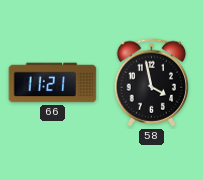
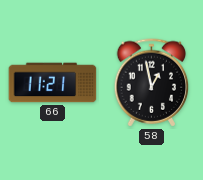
58: 3:58 -> 12:58
